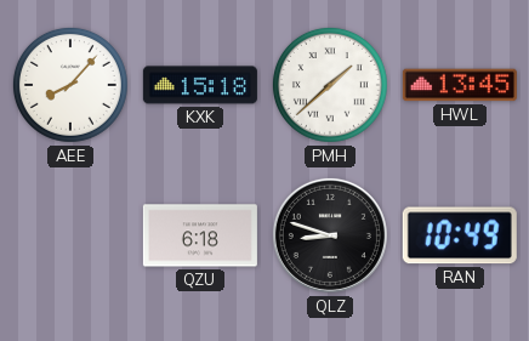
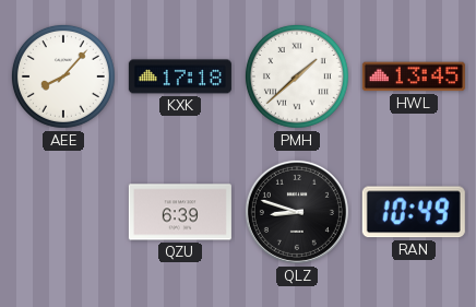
KXK: 15:18 -> 17:18
QZU: 6:18 -> 6:39
